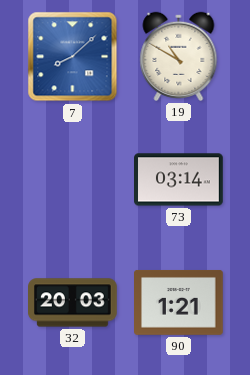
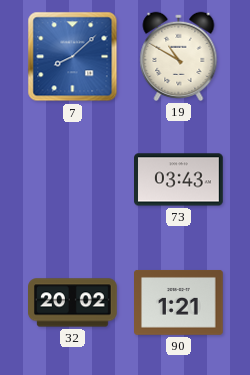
73: 03:14 -> 03:43
32: 20:03 -> 20:02
